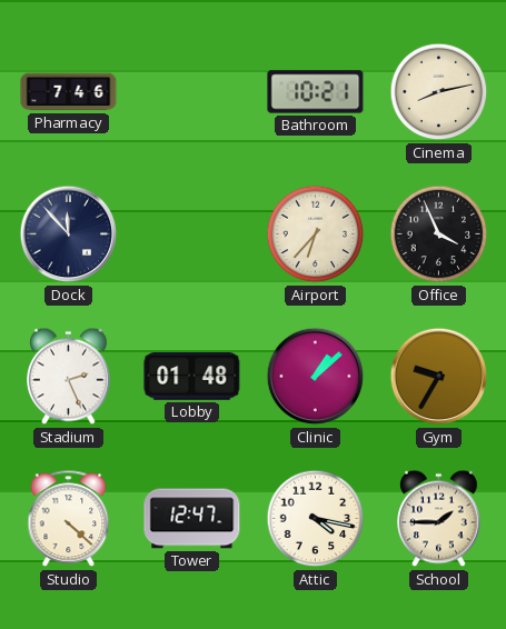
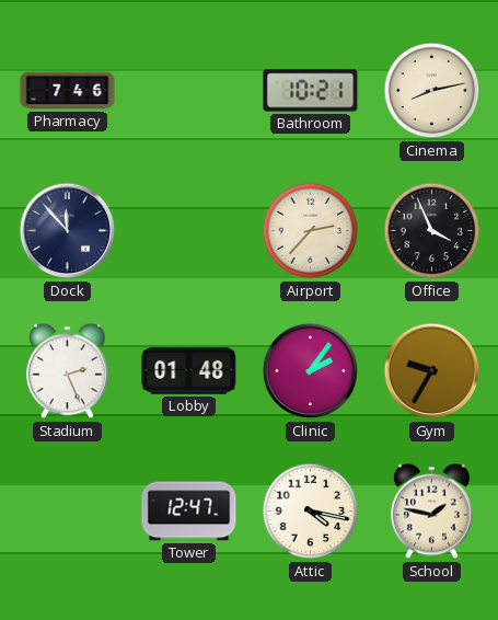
Airport: 6:37 -> 2:37
Clinic: 1:08 -> 2:06
Studio: 4:22 -> none
School: 1:45 -> 1:47
